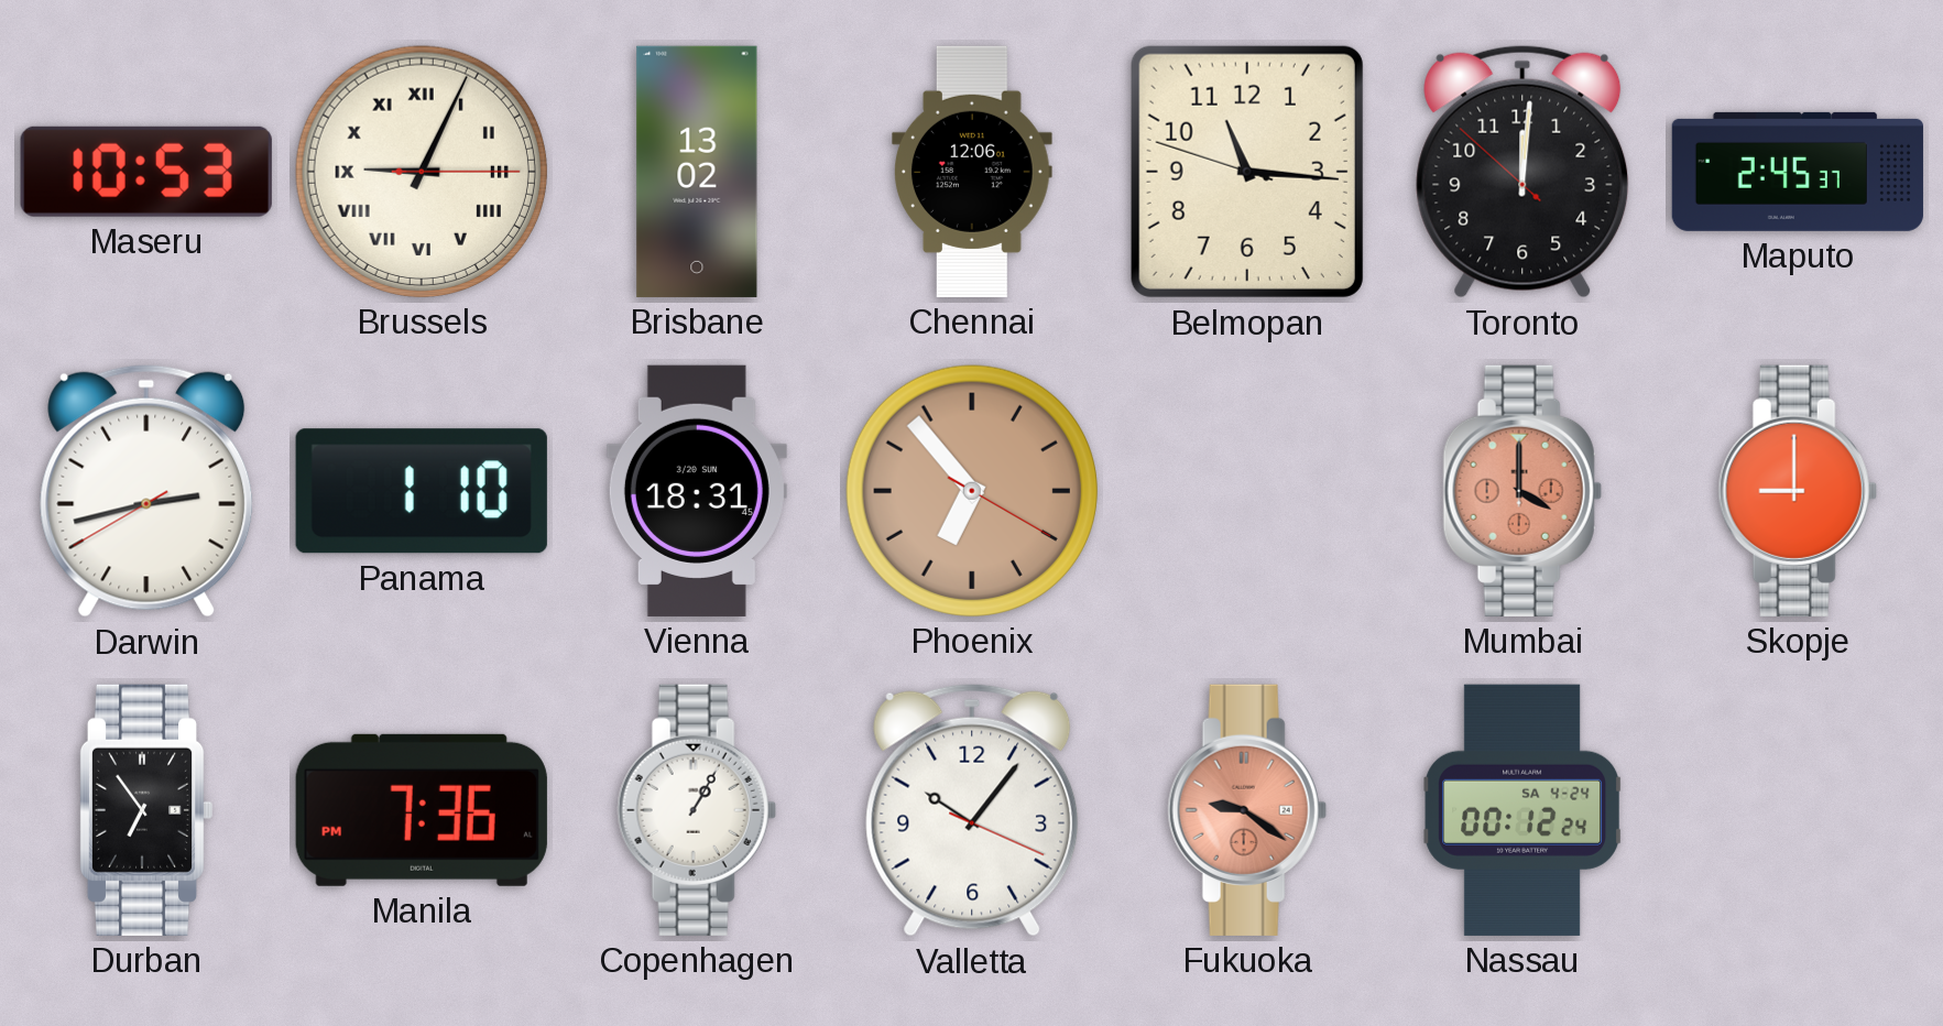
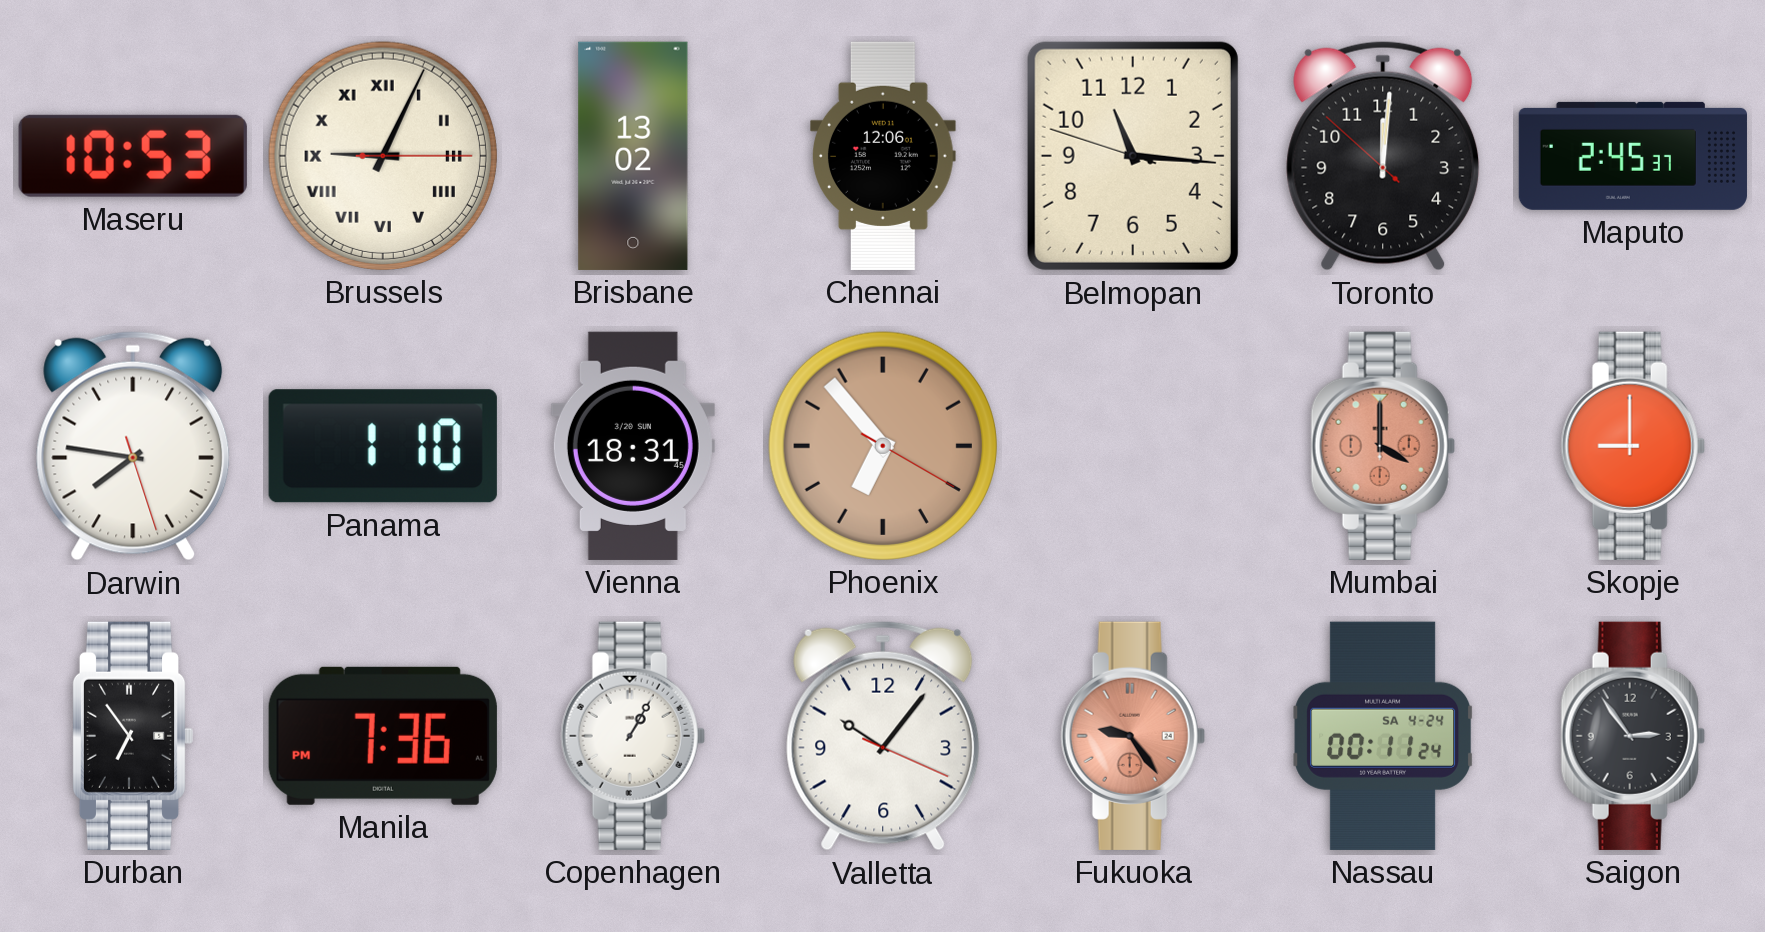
Darwin: 2:42 -> 7:46
Fukuoka: 9:21 -> 9:24
Nassau: 00:12 -> 00:11
Saigon: none -> 2:54
